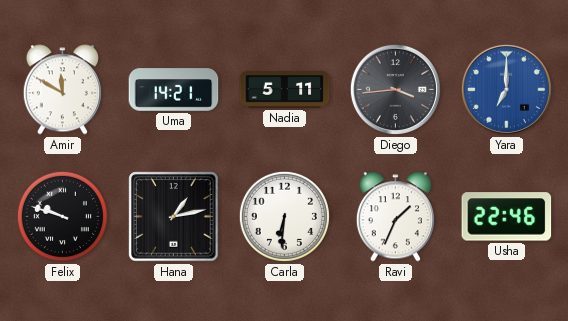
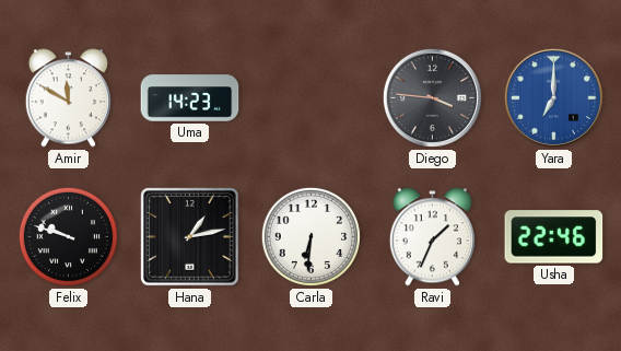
Uma: 14:21 -> 14:23
Nadia: 5:11 -> none
Diego: 3:44 -> 3:46
